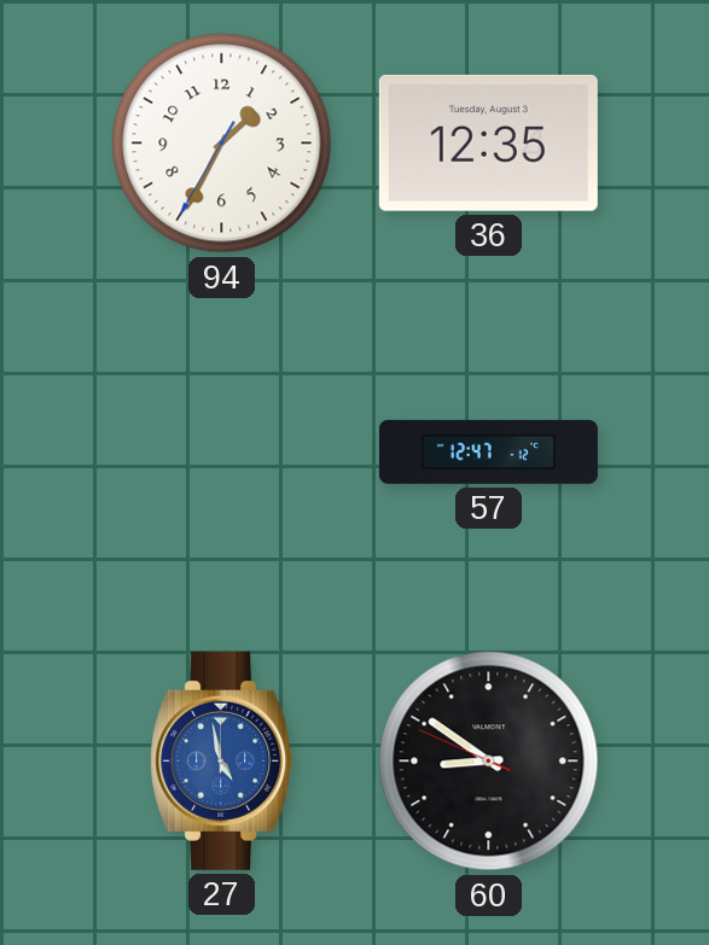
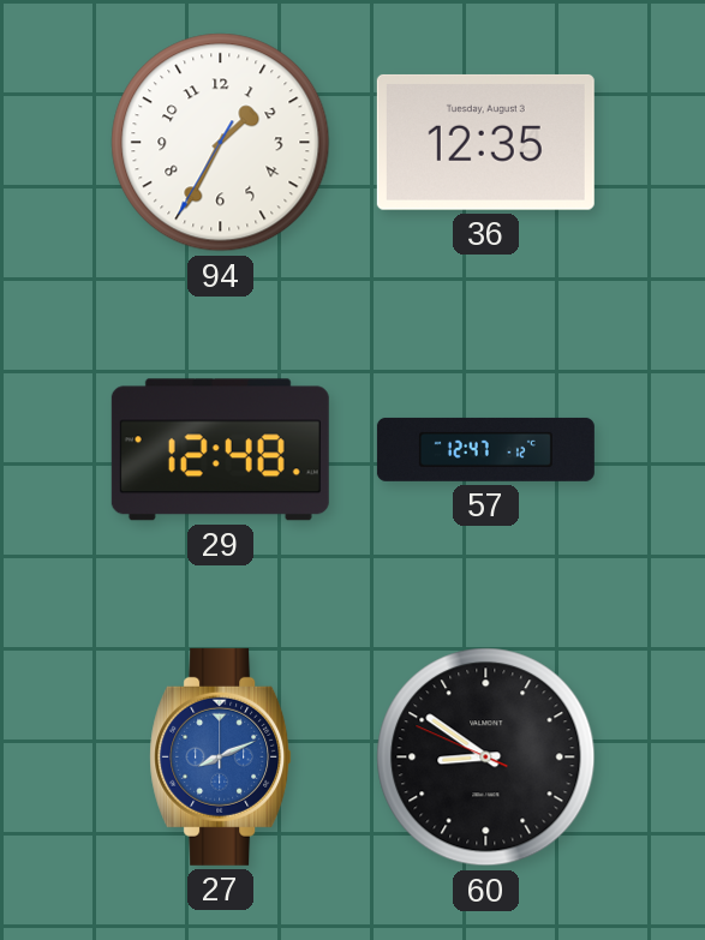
29: none -> 12:48
27: 4:58 -> 8:11
